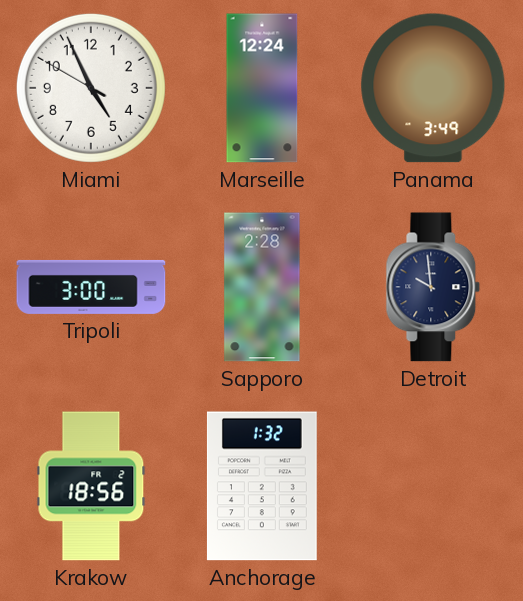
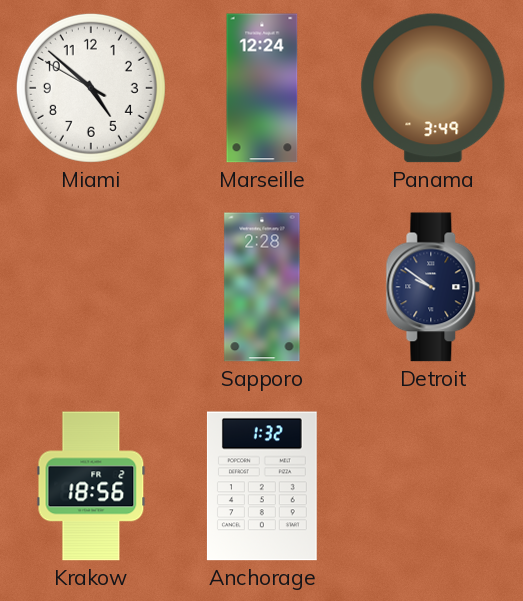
Miami: 4:55 -> 4:51
Tripoli: 3:00 -> none
Detroit: 9:59 -> 9:51
